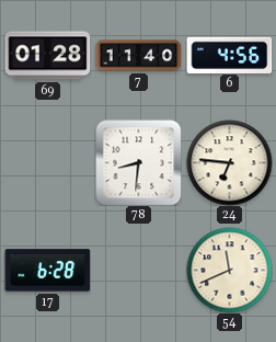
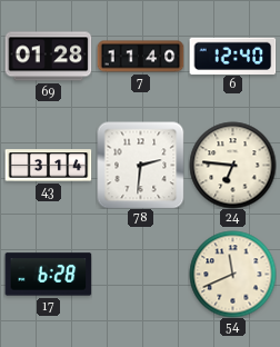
6: 4:56 -> 12:40
43: none -> 3:14
78: 8:31 -> 2:31
